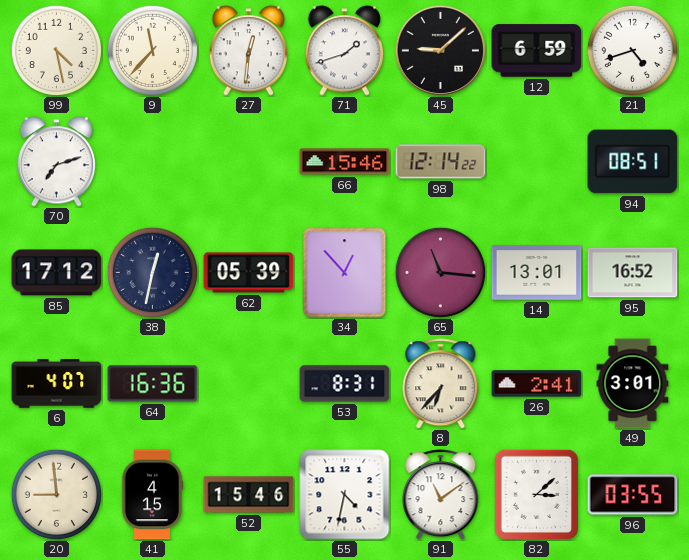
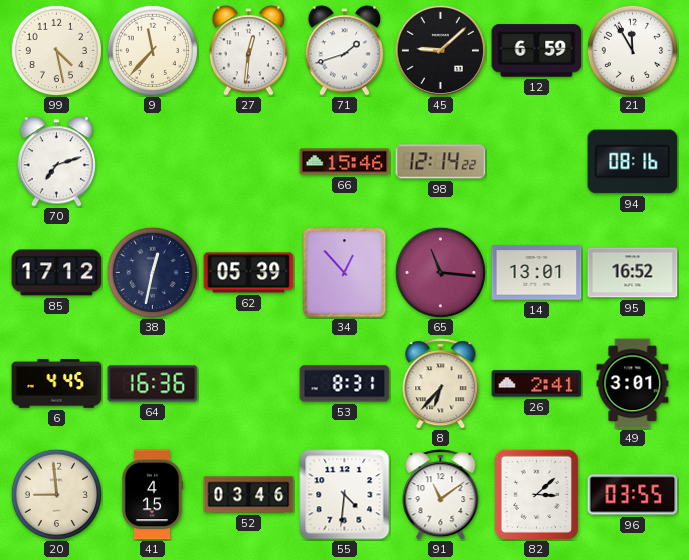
21: 4:42 -> 11:55
94: 08:51 -> 08:16
6: 4:07 -> 4:45
52: 15:46 -> 03:46
55: 4:32 -> 4:31
